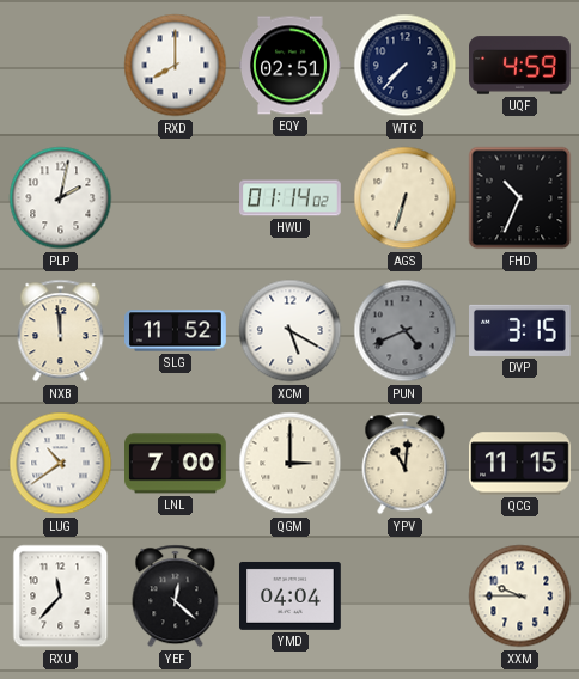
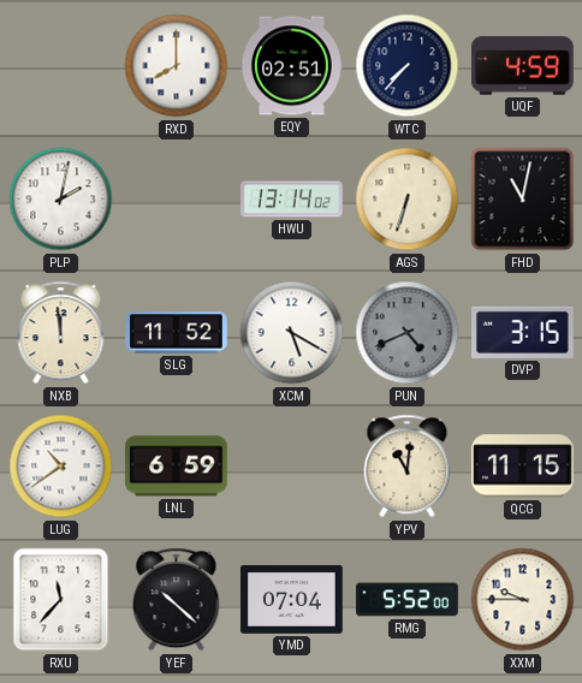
HWU: 01:14 -> 13:14
FHD: 10:34 -> 11:02
LNL: 7:00 -> 6:59
QGM: 3:00 -> none
YEF: 12:22 -> 10:22
YMD: 04:04 -> 07:04
RMG: none -> 5:52
